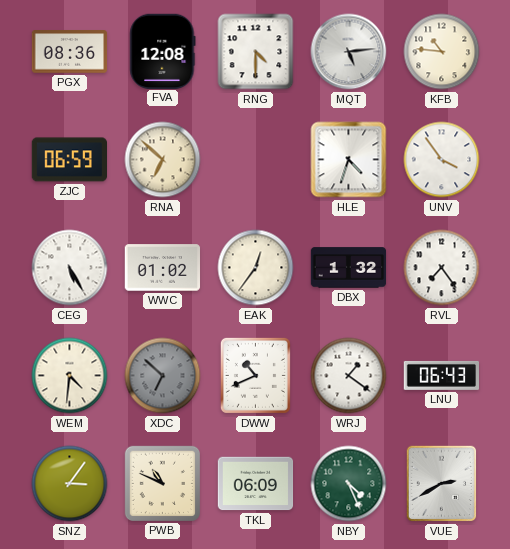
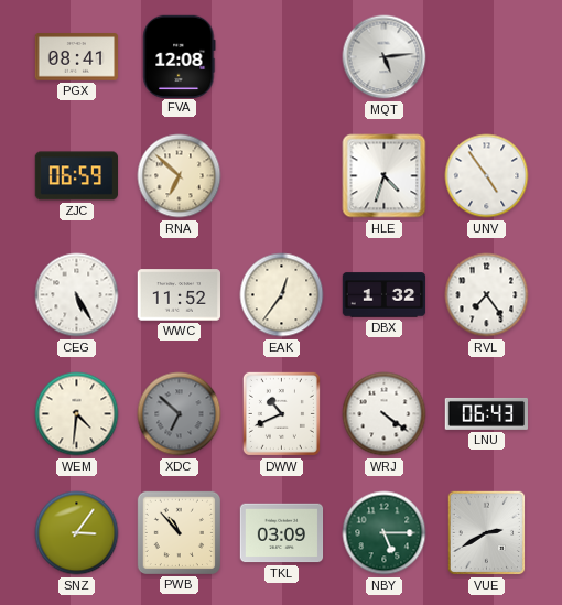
PGX: 08:36 -> 08:41
RNG: 4:30 -> none
KFB: 10:46 -> none
UNV: 3:54 -> 4:54
WWC: 01:02 -> 11:52
WRJ: 1:21 -> 4:21
PWB: 10:49 -> 10:53
TKL: 06:09 -> 03:09
NBY: 4:26 -> 5:15
